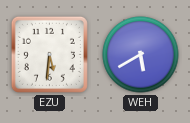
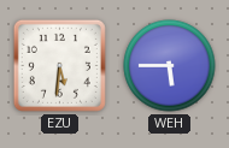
WEH: 5:40 -> 5:45
